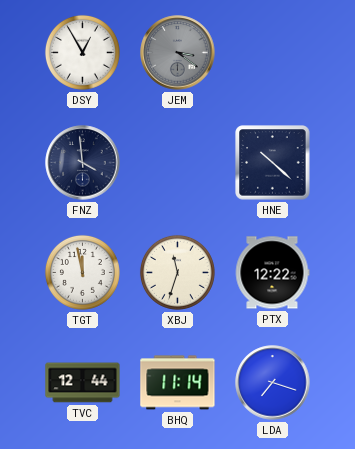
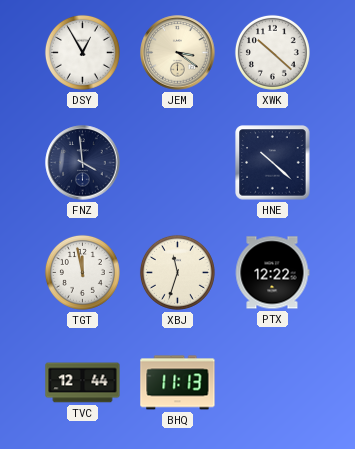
JEM dial: grey -> cream
XWK: none -> 10:22
BHQ: 11:14 -> 11:13
LDA: 7:18 -> none
